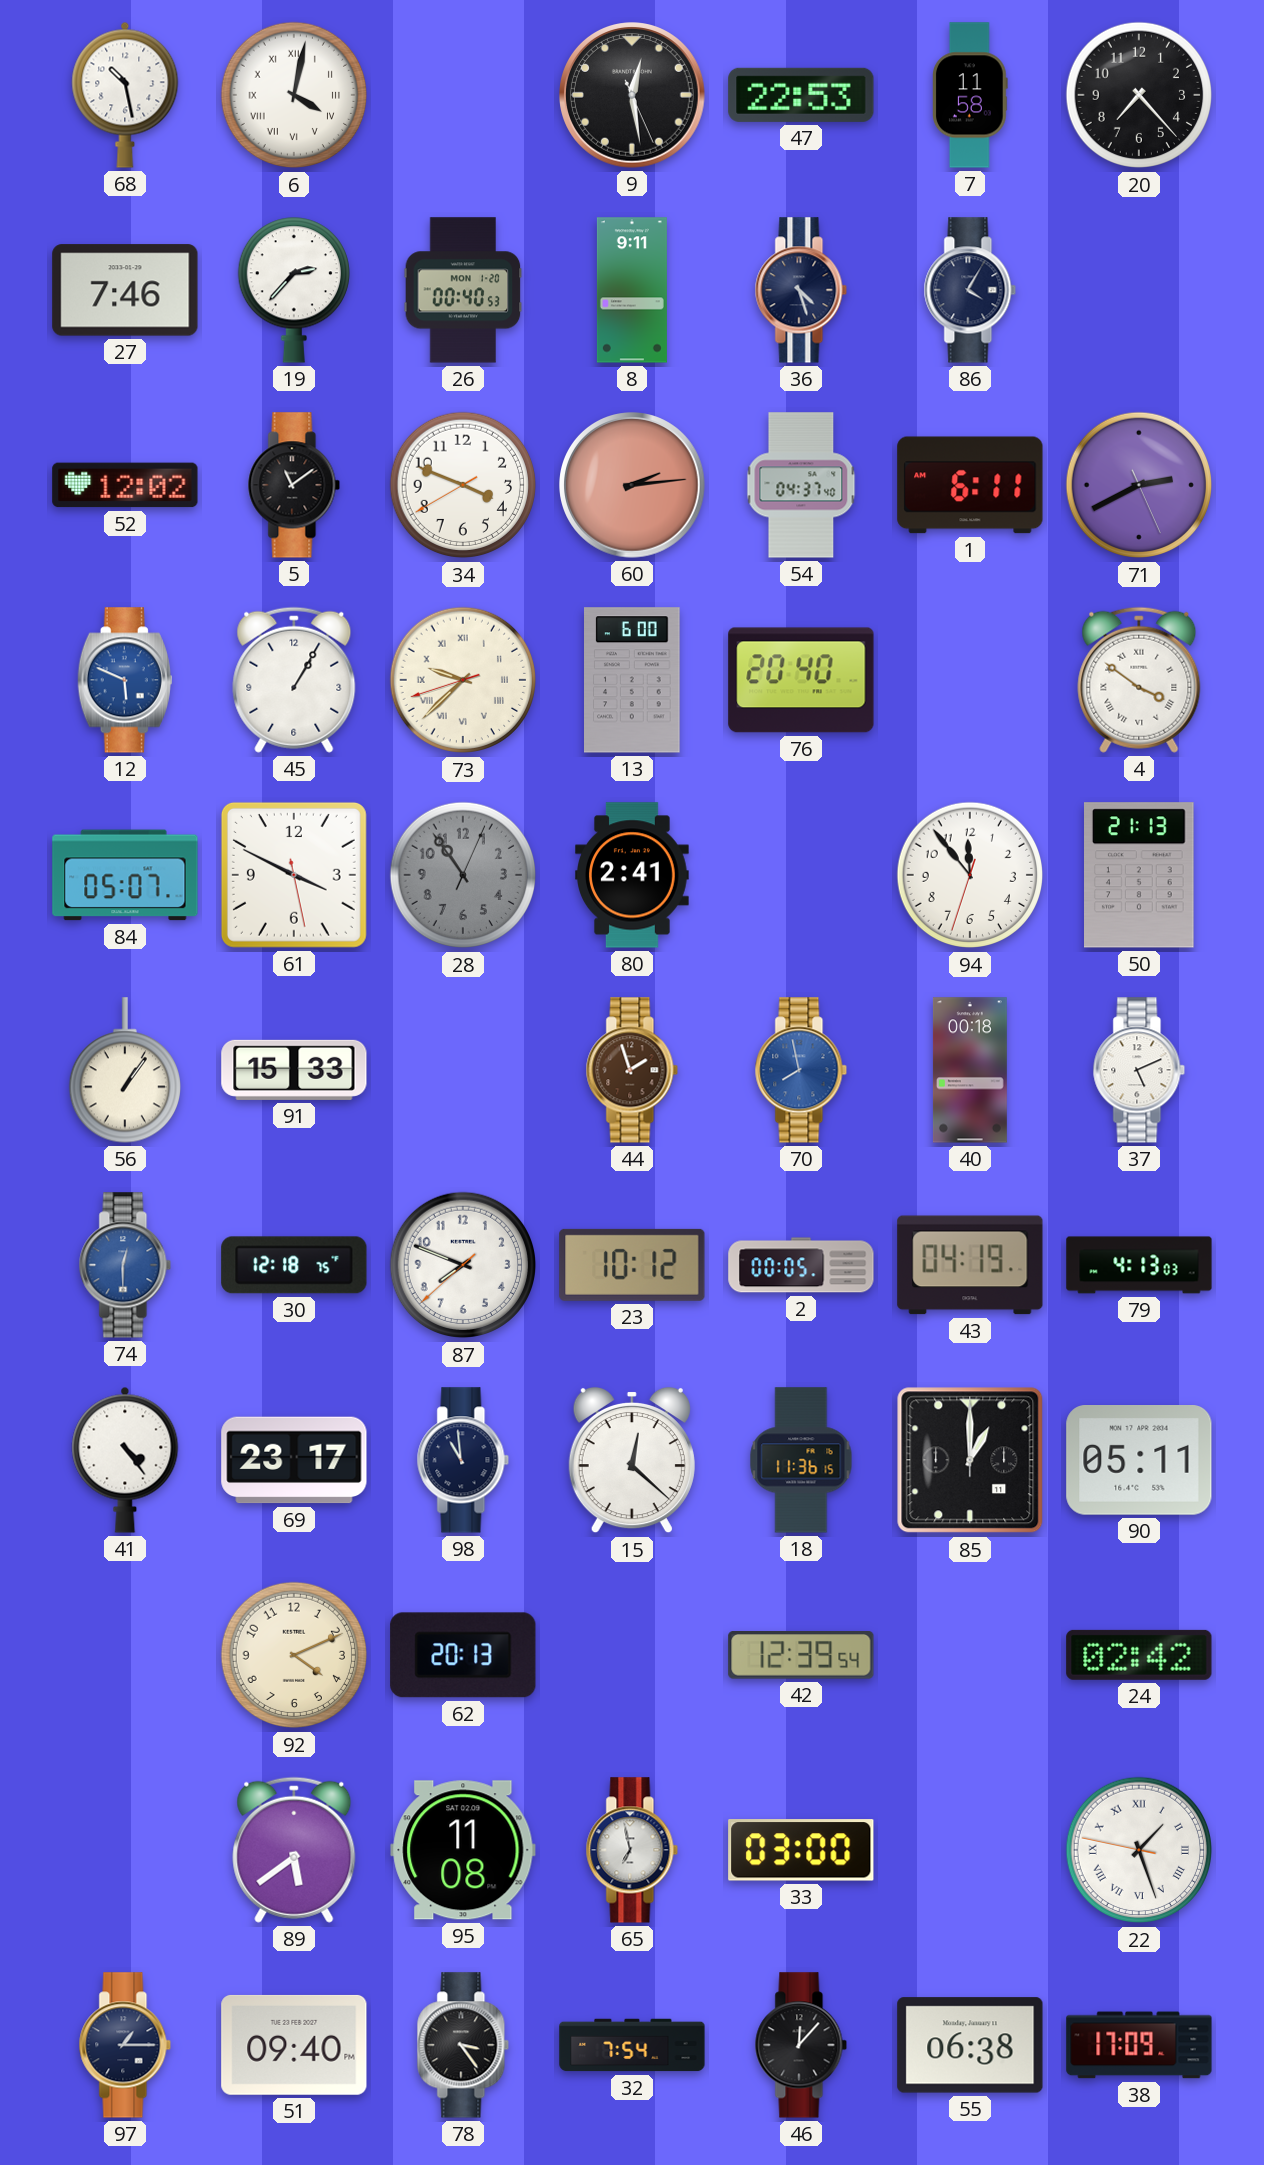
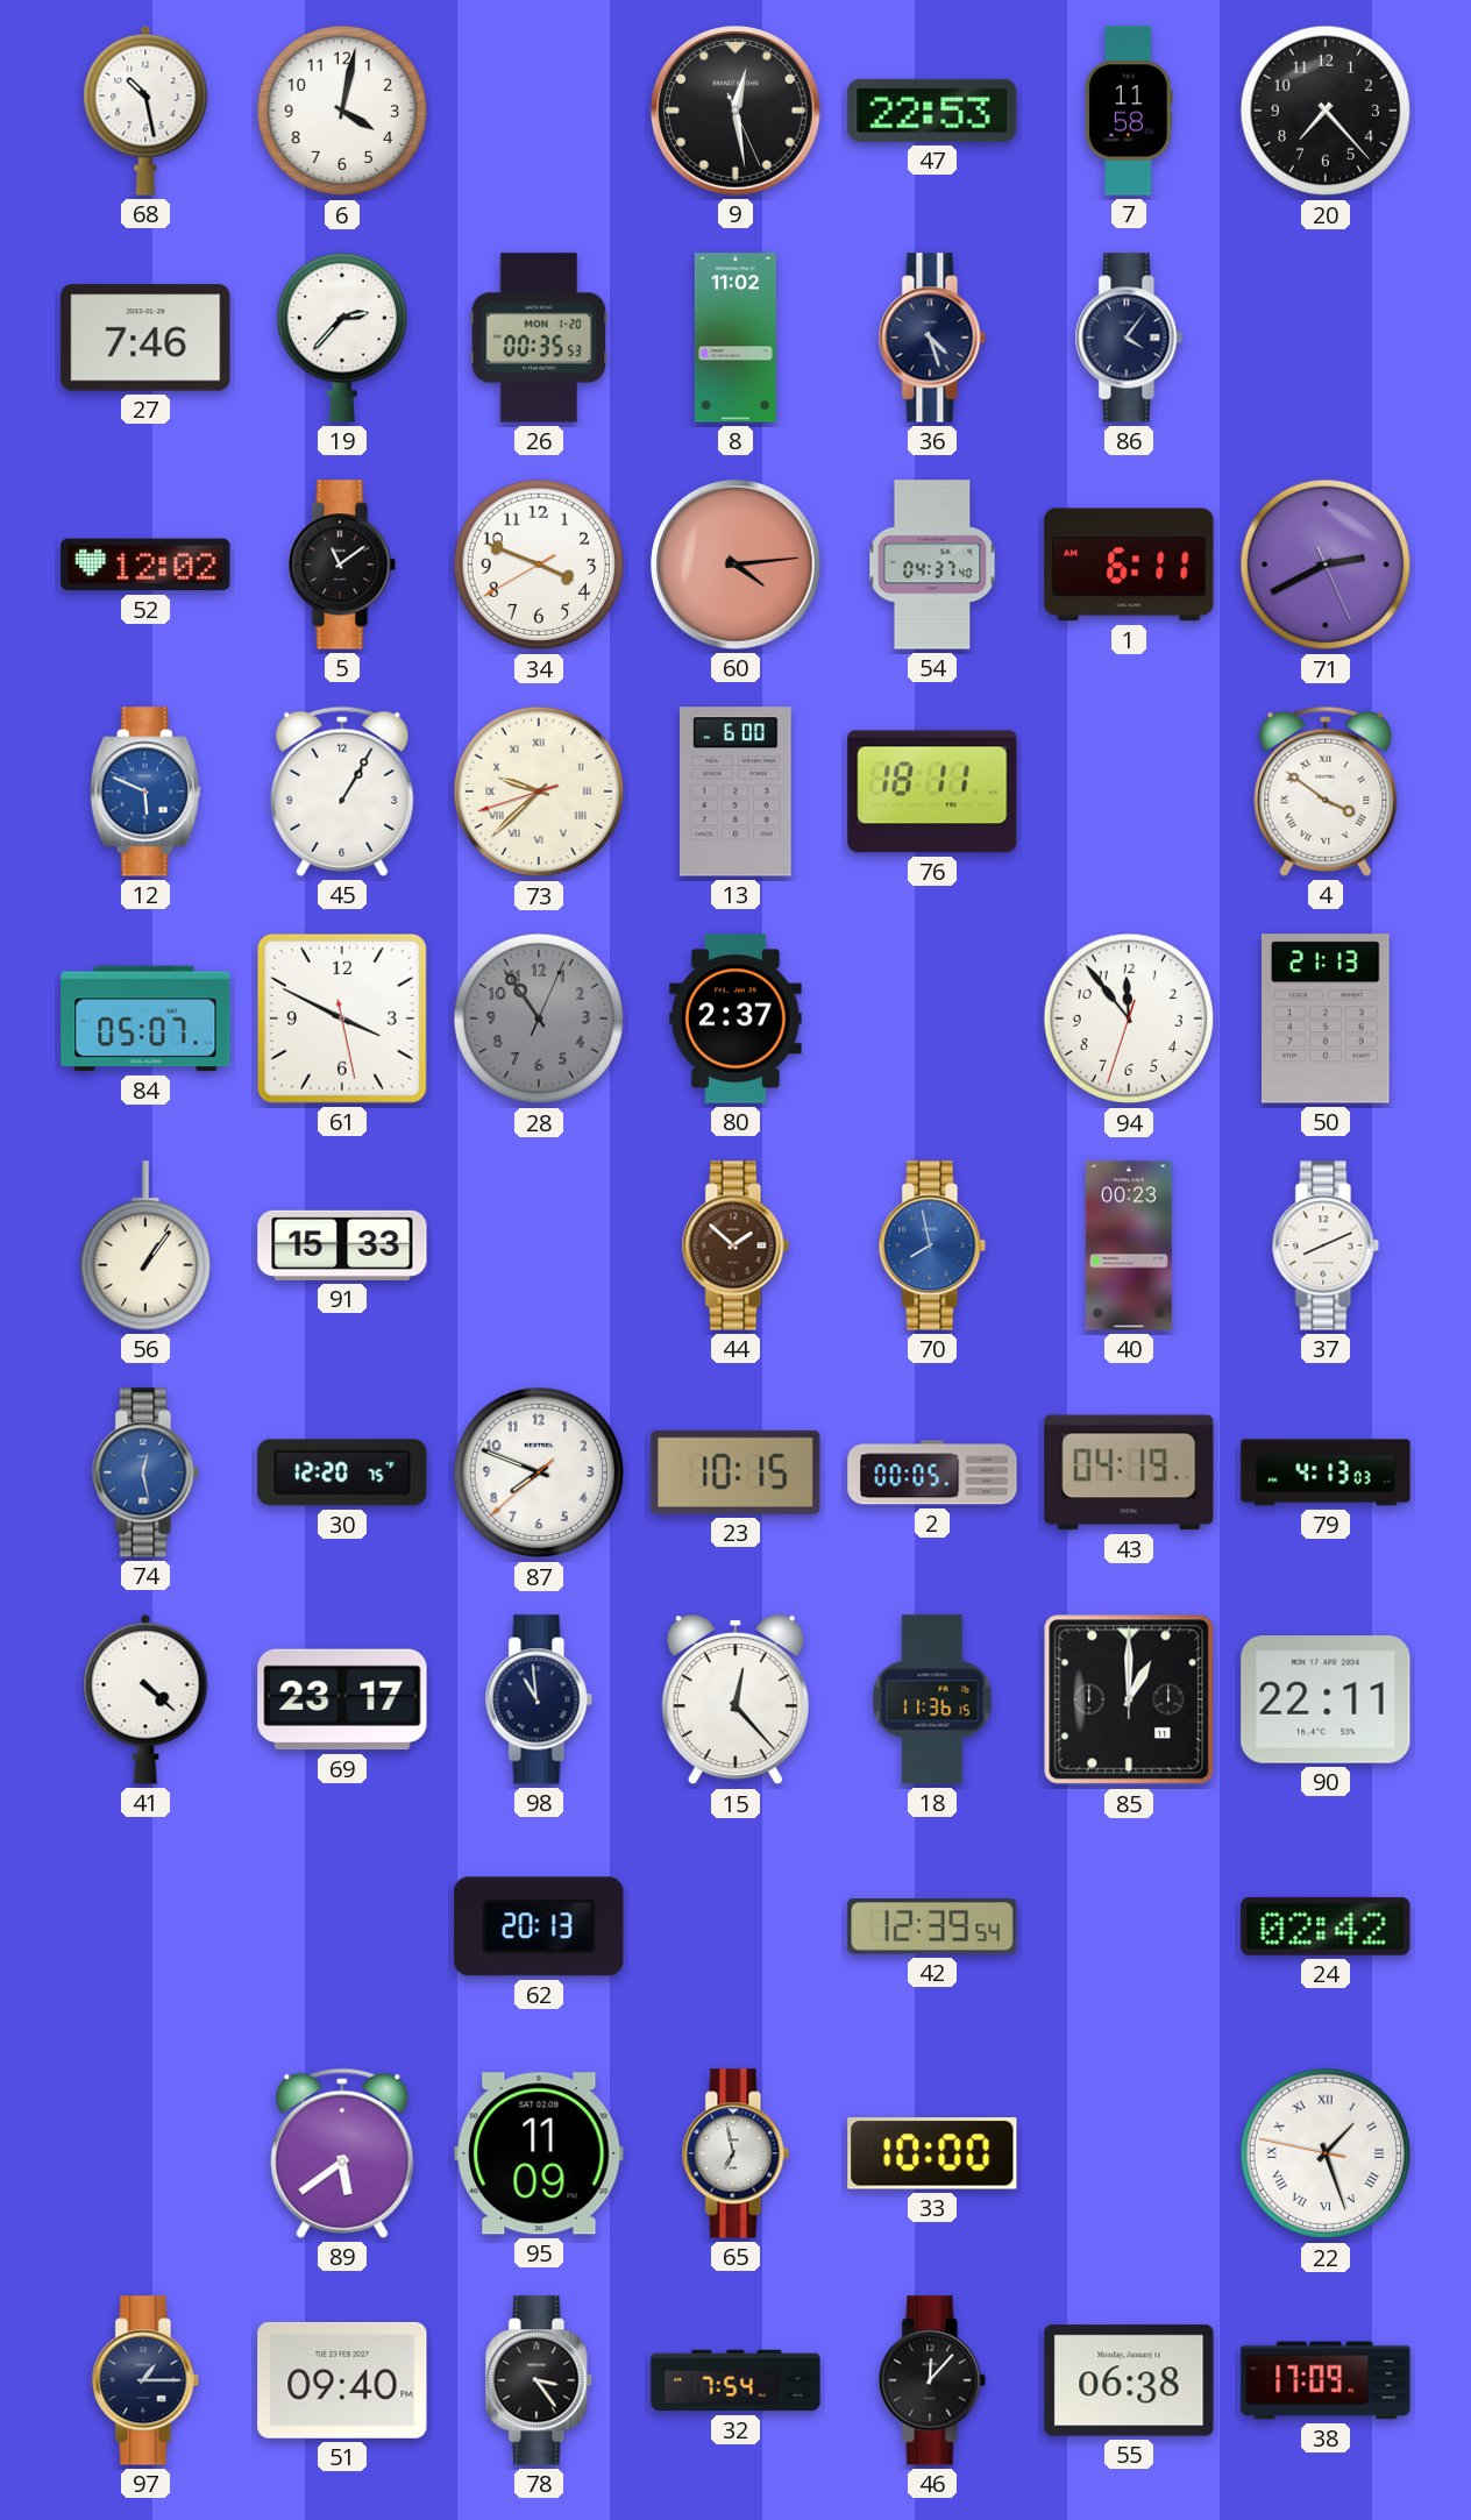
6 numerals: Roman -> Arabic
26: 00:40 -> 00:35
8: 9:11 -> 11:02
86: 4:05 -> 4:06
60: 2:14 -> 4:14
76: 20:40 -> 18:11
80: 2:41 -> 2:37
44: 1:57 -> 1:52
40: 00:18 -> 00:23
37: 5:11 -> 8:11
74: 12:30 -> 12:28
30: 12:18 -> 12:20
23: 10:12 -> 10:15
41: 4:24 -> 4:22
15: 12:22 -> 12:23
90: 05:11 -> 22:11
92: 4:11 -> none
95: 11:08 -> 11:09
33: 03:00 -> 10:00
